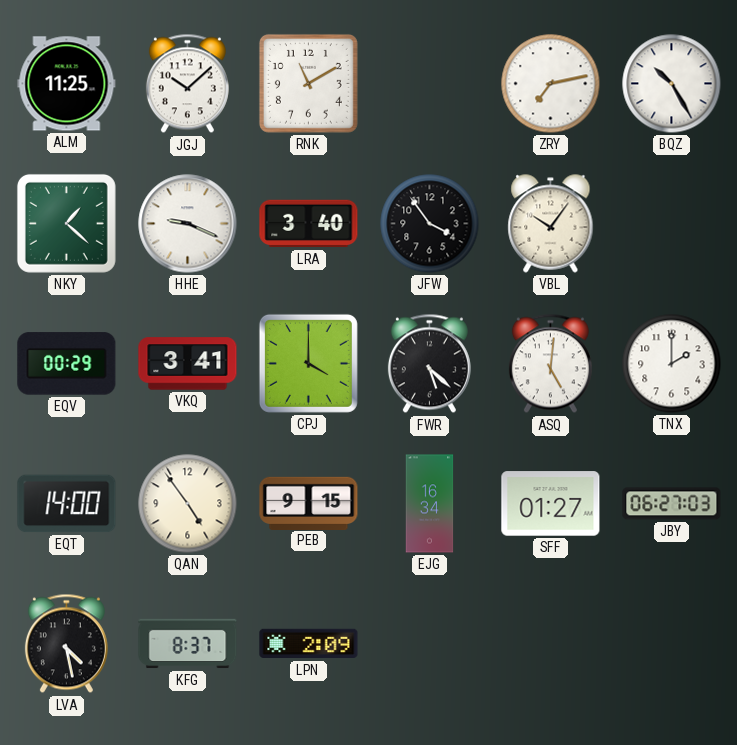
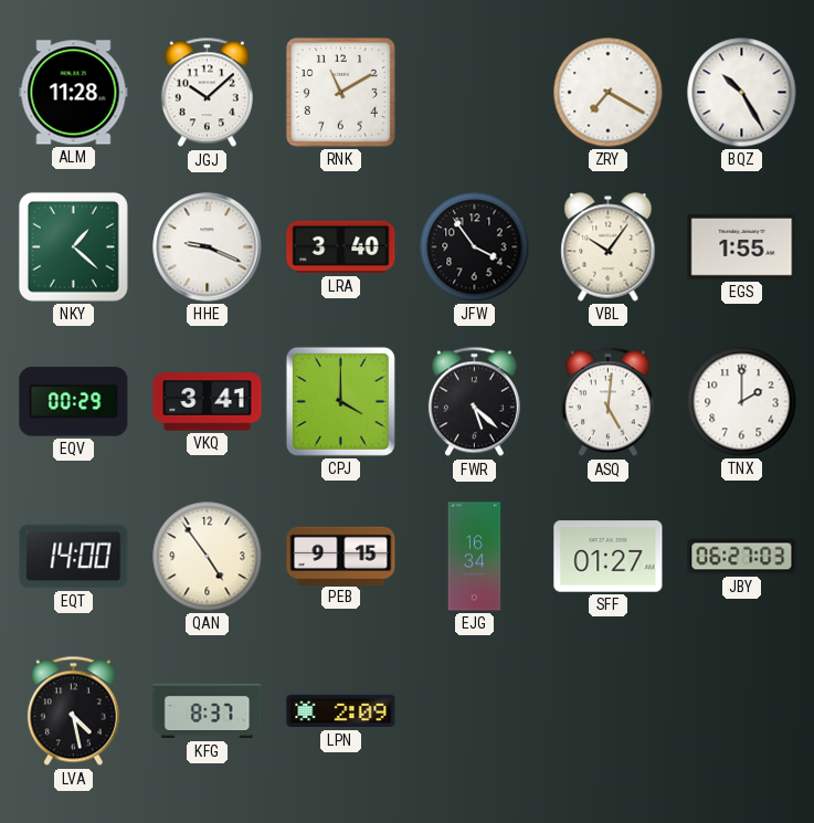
ALM: 11:25 -> 11:28
ZRY: 7:13 -> 7:20
EGS: none -> 1:55
